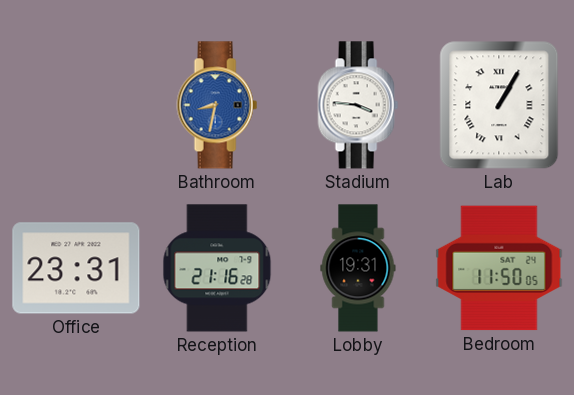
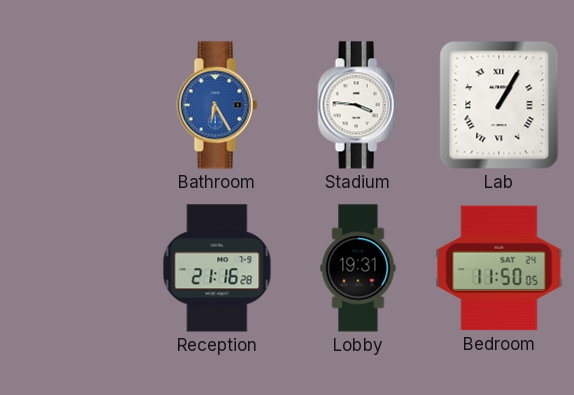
Bathroom: 8:32 -> 6:25
Office: 23:31 -> none
